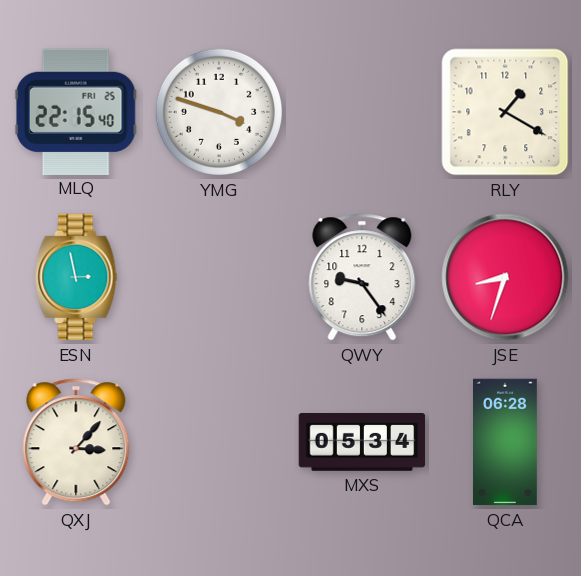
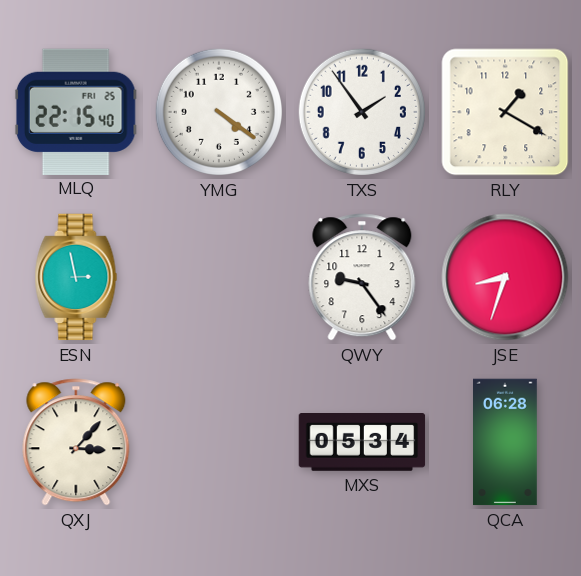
YMG: 3:48 -> 4:21
TXS: none -> 1:54
